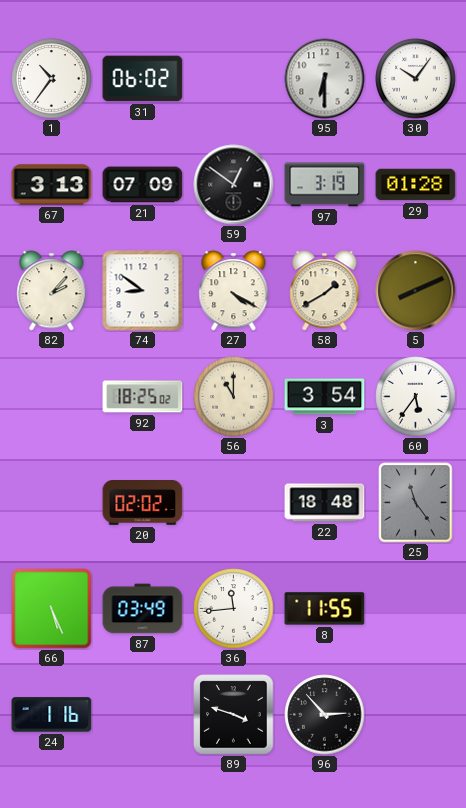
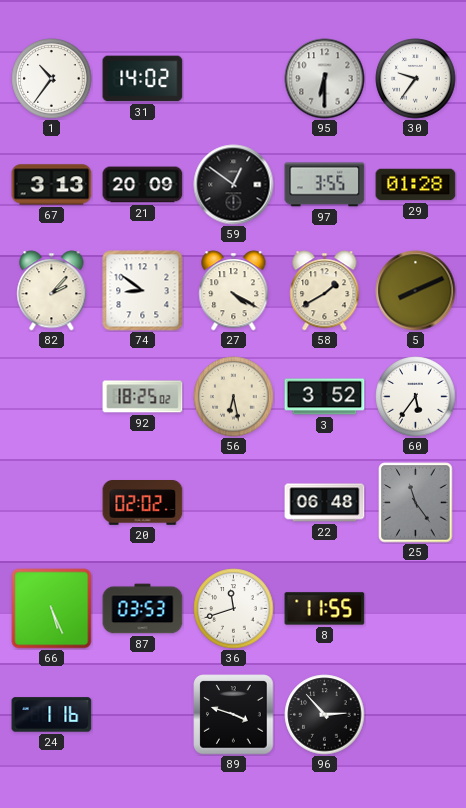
31: 06:02 -> 14:02
30: 10:06 -> 9:36
21: 07:09 -> 20:09
97: 3:19 -> 3:55
56: 11:00 -> 6:28
3: 3:54 -> 3:52
22: 18:48 -> 06:48
87: 03:49 -> 03:53
36: 11:44 -> 11:42
